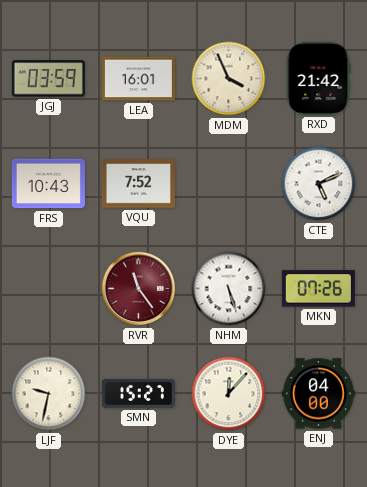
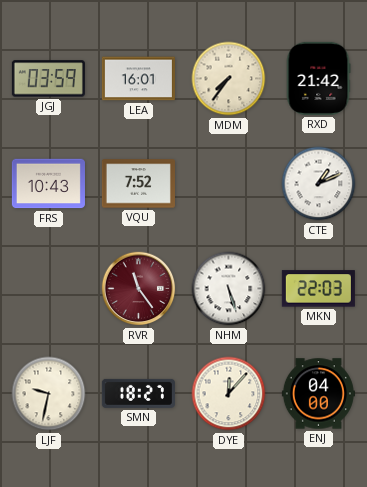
MDM: 3:56 -> 7:36
CTE: 5:11 -> 1:11
MKN: 07:26 -> 22:03
SMN: 15:27 -> 18:27
